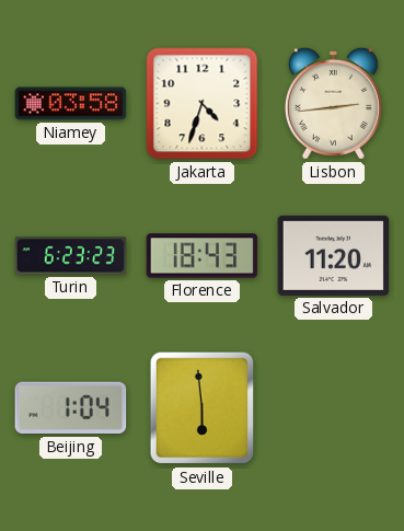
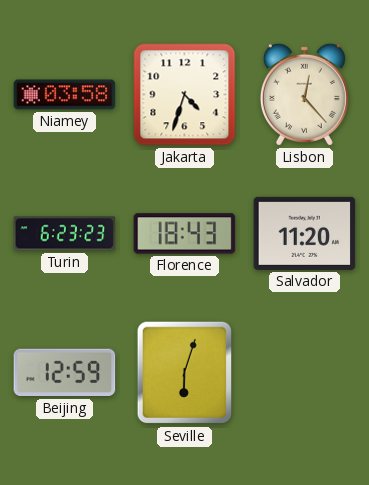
Lisbon: 2:44 -> 12:23
Beijing: 1:04 -> 12:59
Seville: 5:59 -> 6:03
